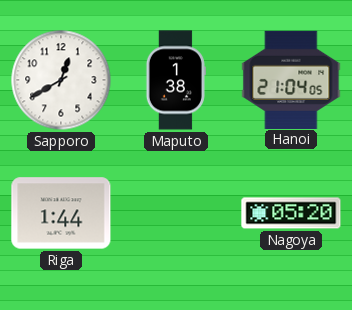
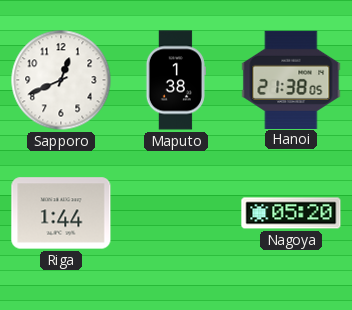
Sapporo: 12:40 -> 12:41
Hanoi: 21:04 -> 21:38
